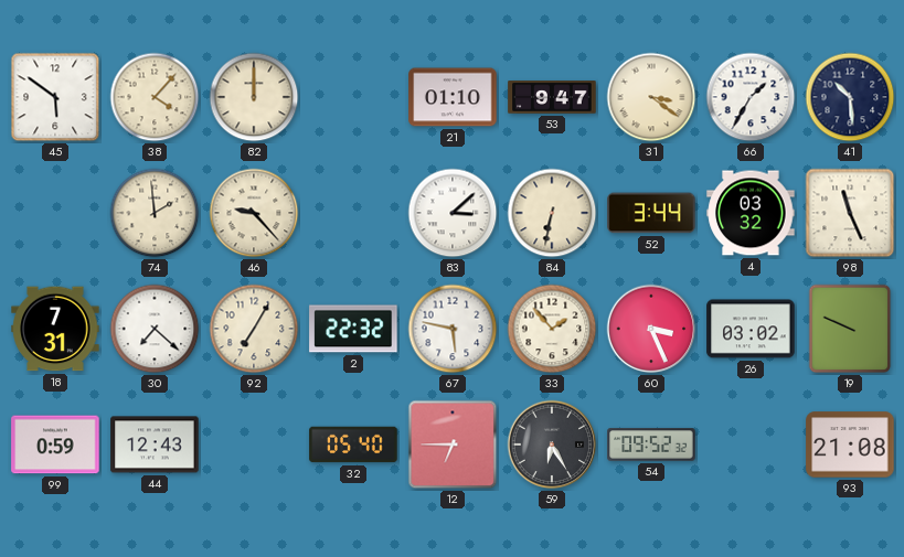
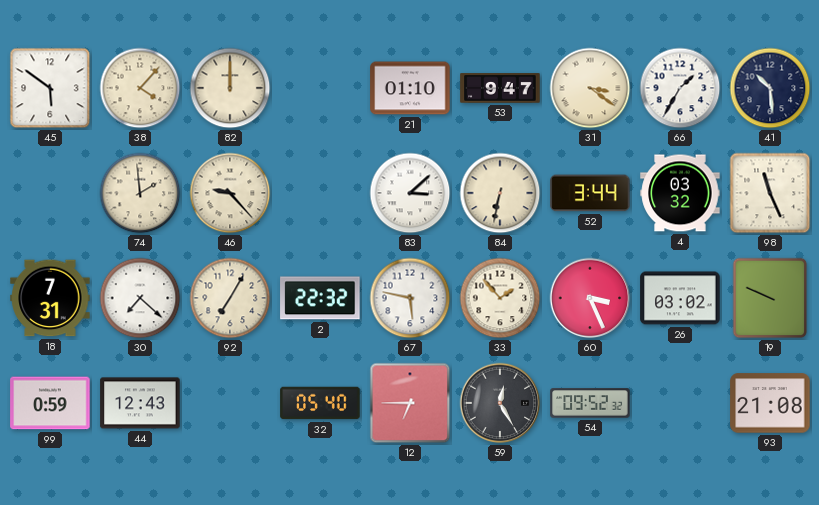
59: 6:25 -> 12:25
